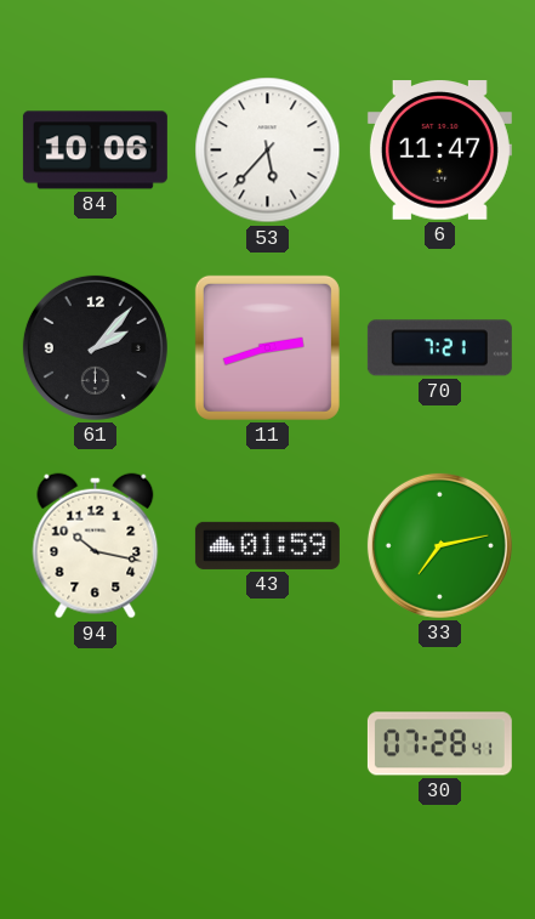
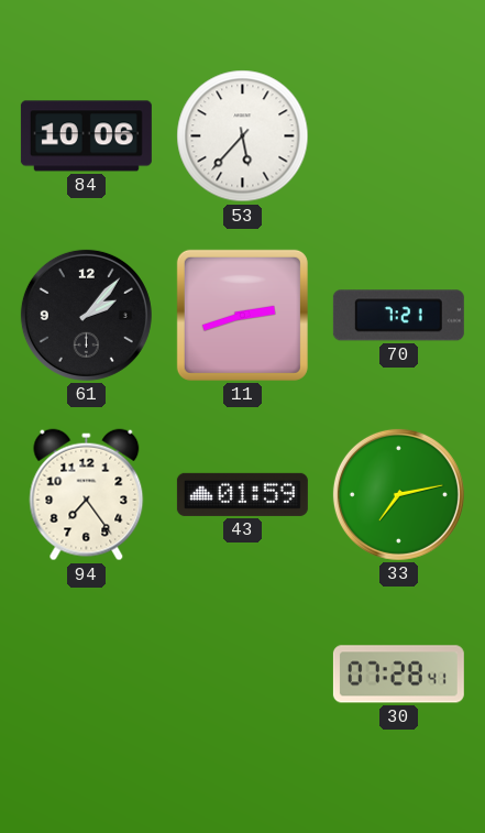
6: 11:47 -> none
94: 10:17 -> 7:24
